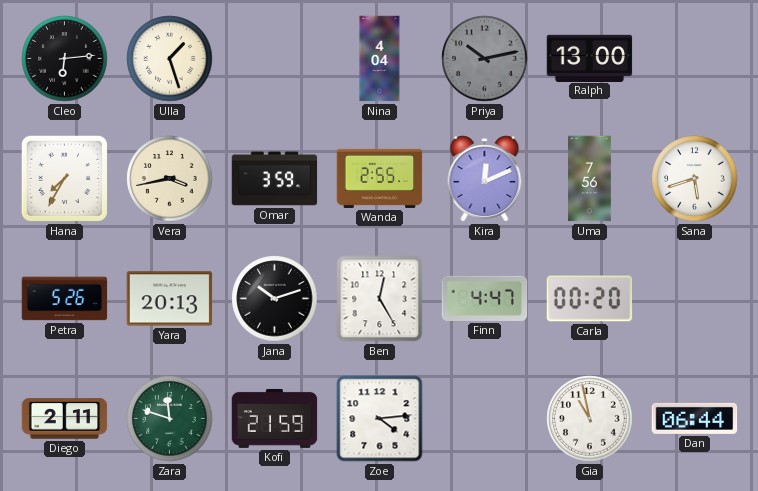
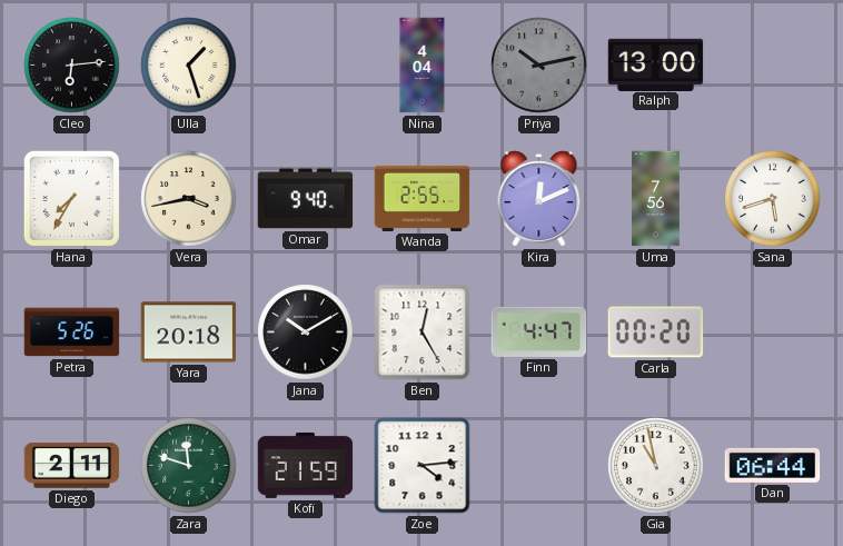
Omar: 3:59 -> 9:40
Yara: 20:13 -> 20:18
Jana: 10:12 -> 10:10
